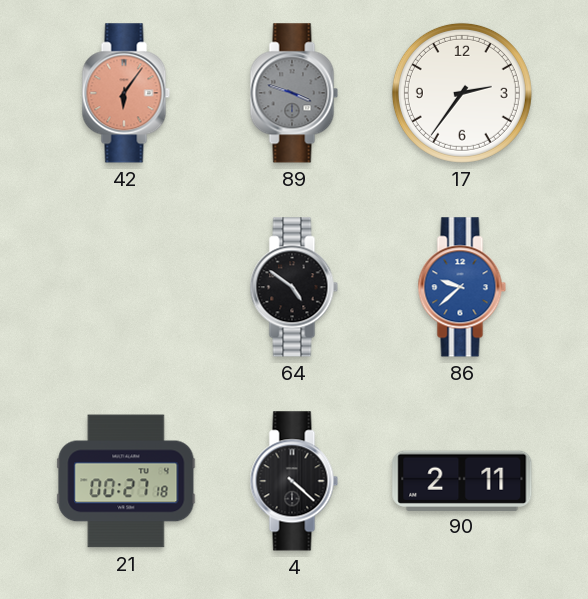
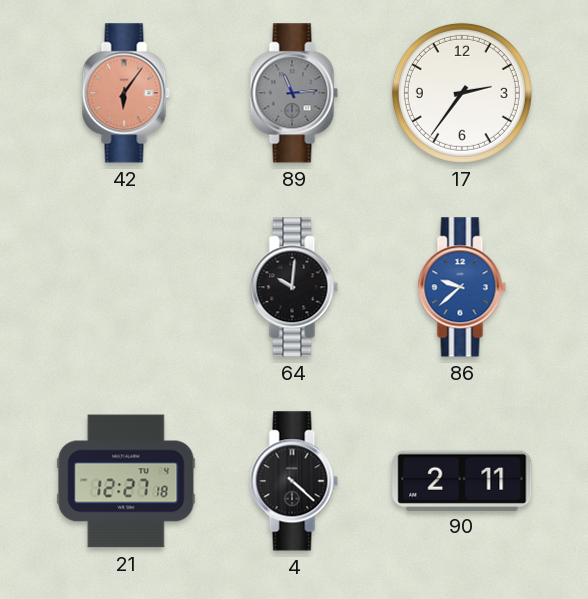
89: 3:48 -> 11:14
64: 4:51 -> 10:01
21: 00:27 -> 12:27
